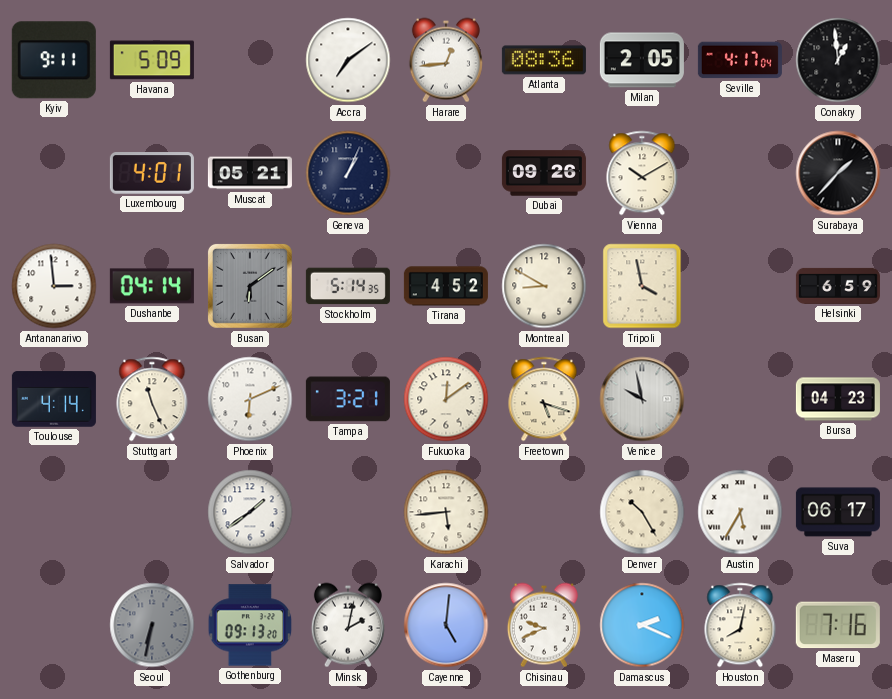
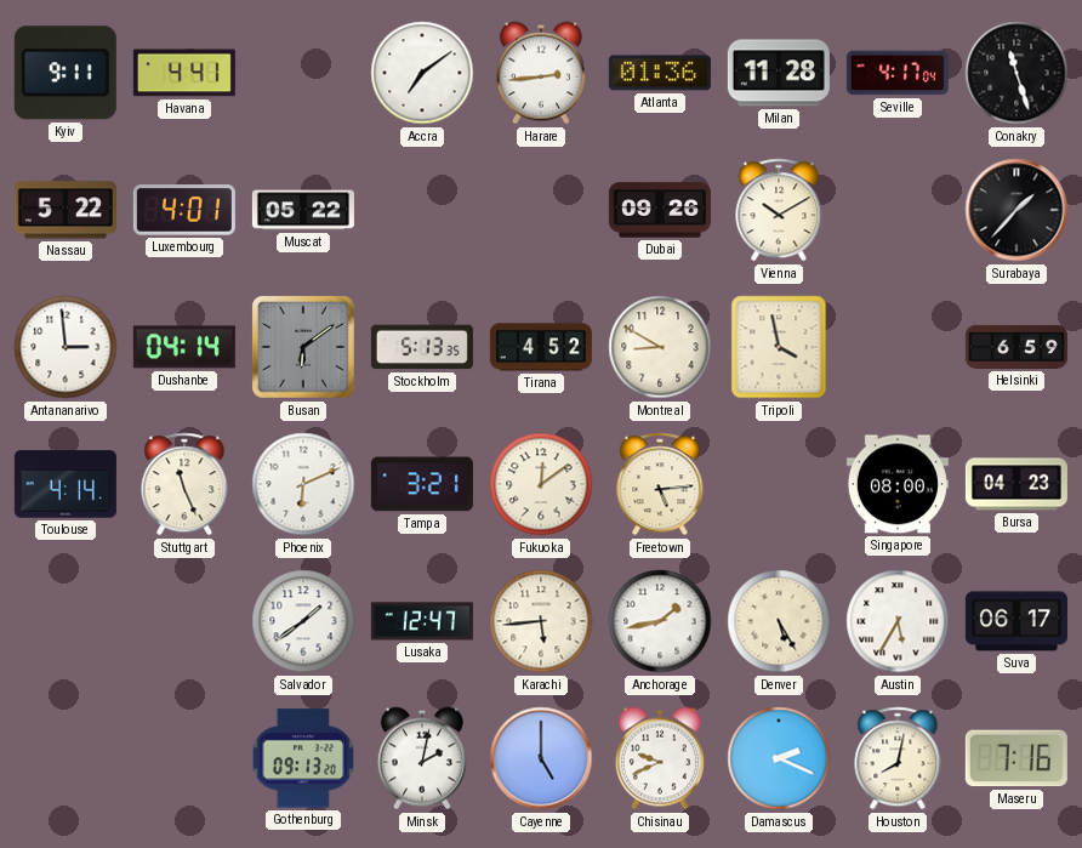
Havana: 5:09 -> 4:41
Harare: 12:44 -> 2:44
Atlanta: 08:36 -> 01:36
Milan: 2:05 -> 11:28
Conakry: 12:59 -> 11:27
Nassau: none -> 5:22
Muscat: 05:21 -> 05:22
Geneva: 1:04 -> none
Stockholm: 5:14 -> 5:13
Freetown: 5:18 -> 5:14
Venice: 9:58 -> none
Singapore: none -> 08:00
Lusaka: none -> 12:47
Anchorage: none -> 1:43
Denver: 10:25 -> 5:25
Seoul: 6:32 -> none
Cayenne: 5:01 -> 5:00
